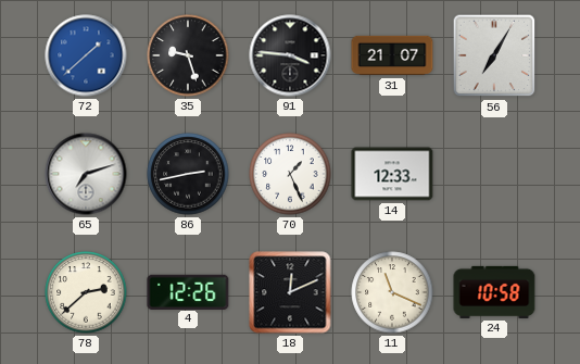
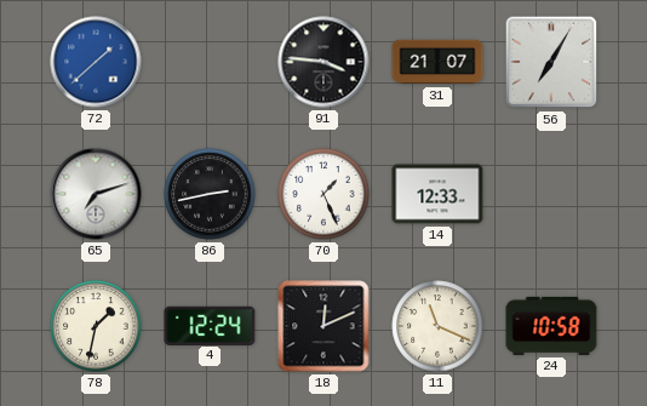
35: 9:27 -> none
78: 2:38 -> 1:32
4: 12:26 -> 12:24
